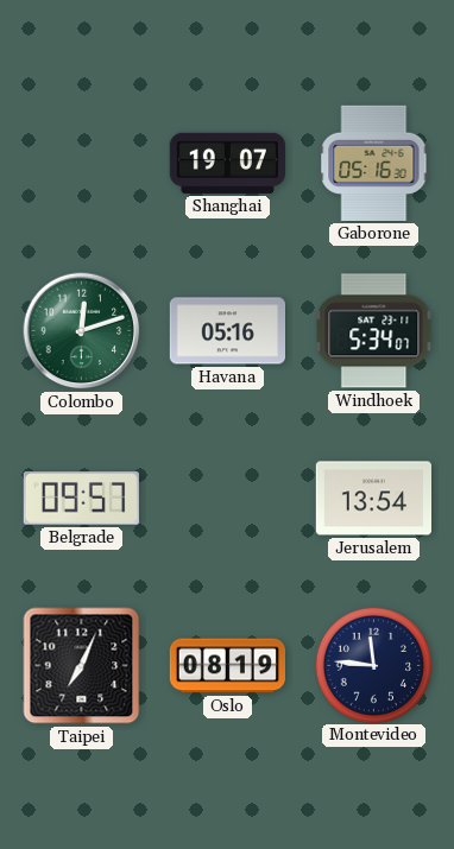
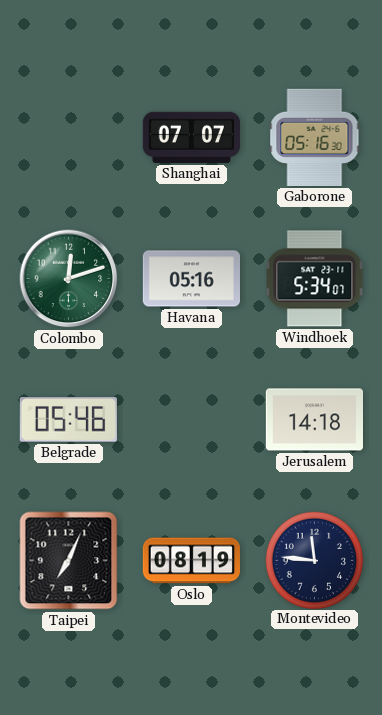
Shanghai: 19:07 -> 07:07
Belgrade: 09:57 -> 05:46
Jerusalem: 13:54 -> 14:18
